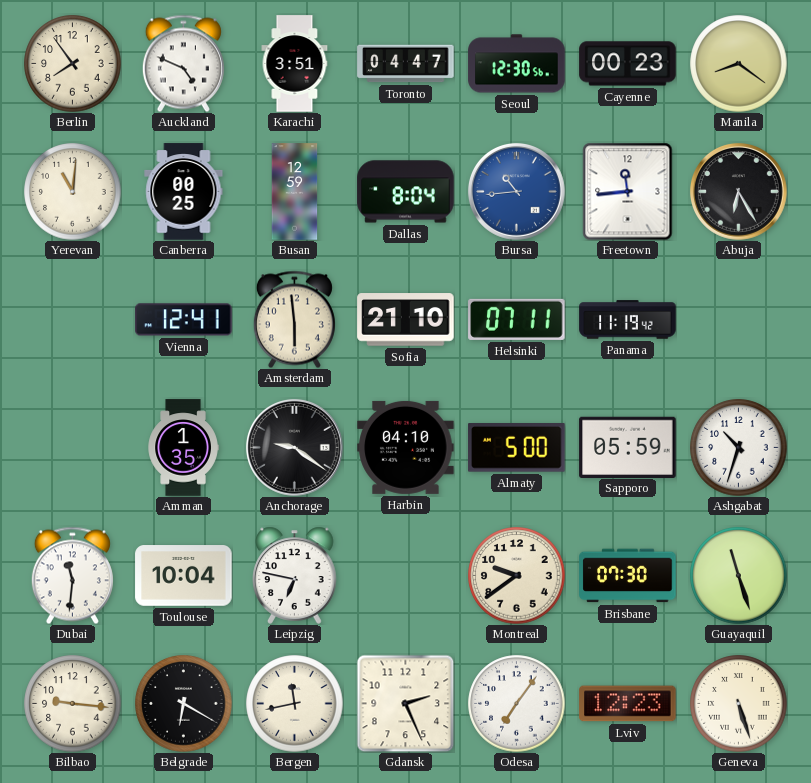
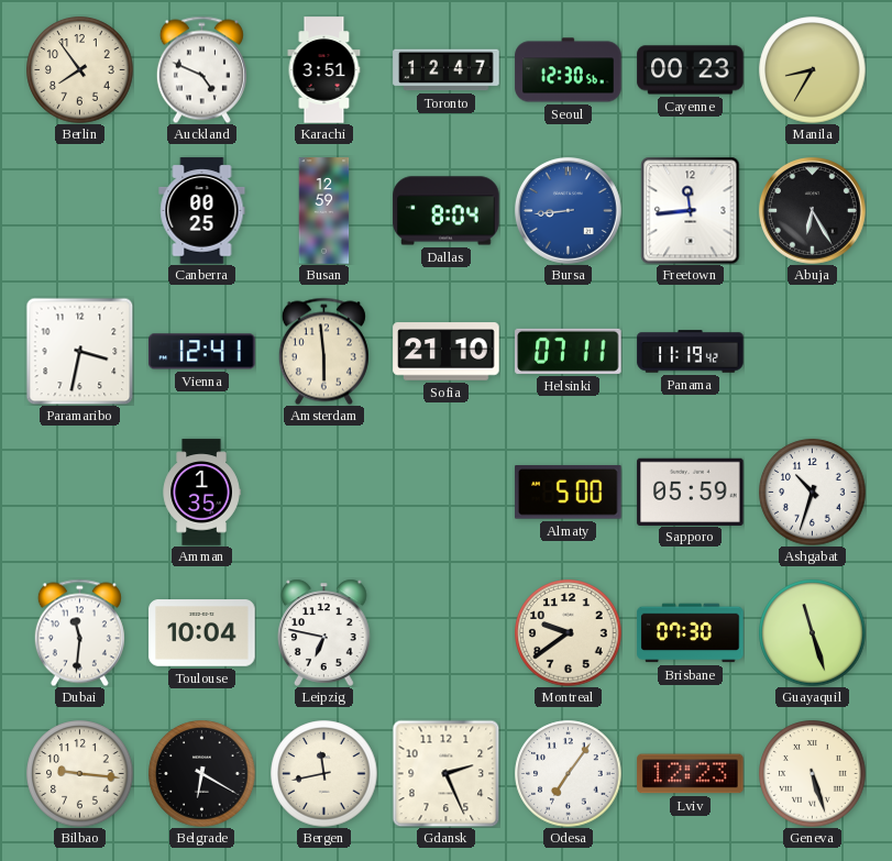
Toronto: 04:47 -> 12:47
Manila: 8:21 -> 8:35
Yerevan: 11:01 -> none
Bursa: 10:44 -> 8:44
Paramaribo: none -> 3:32
Anchorage: 9:21 -> none
Harbin: 04:10 -> none
